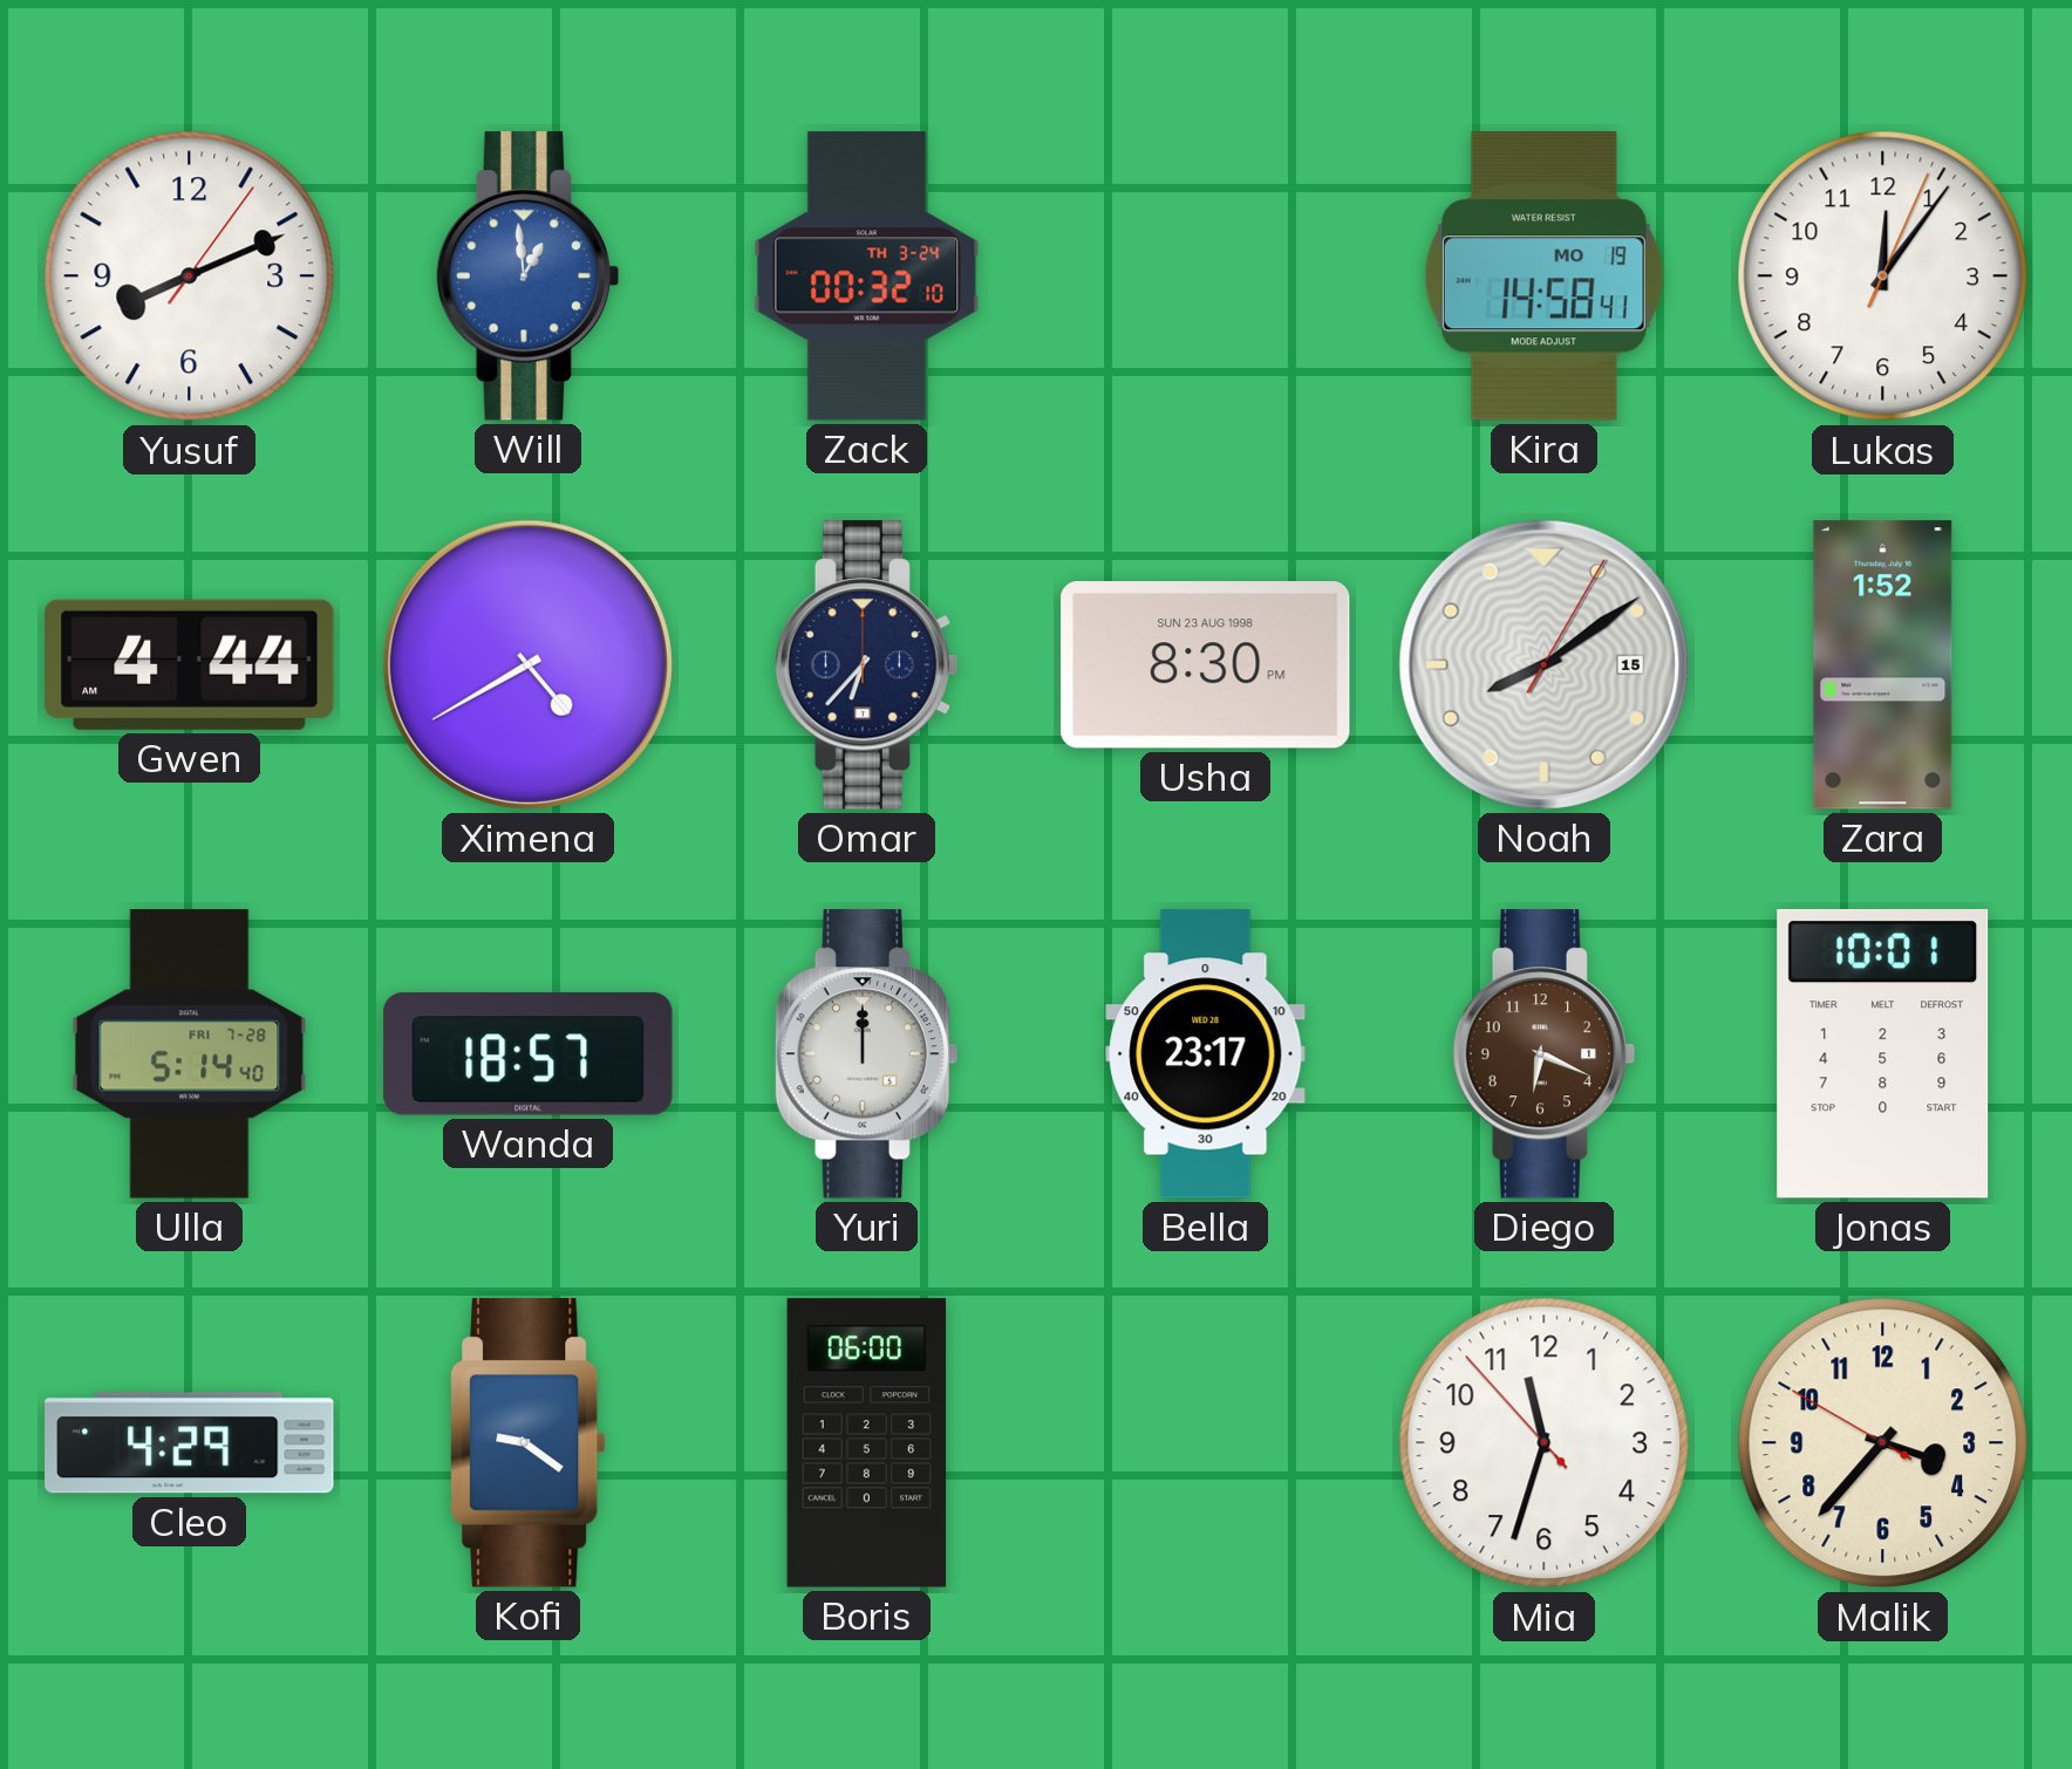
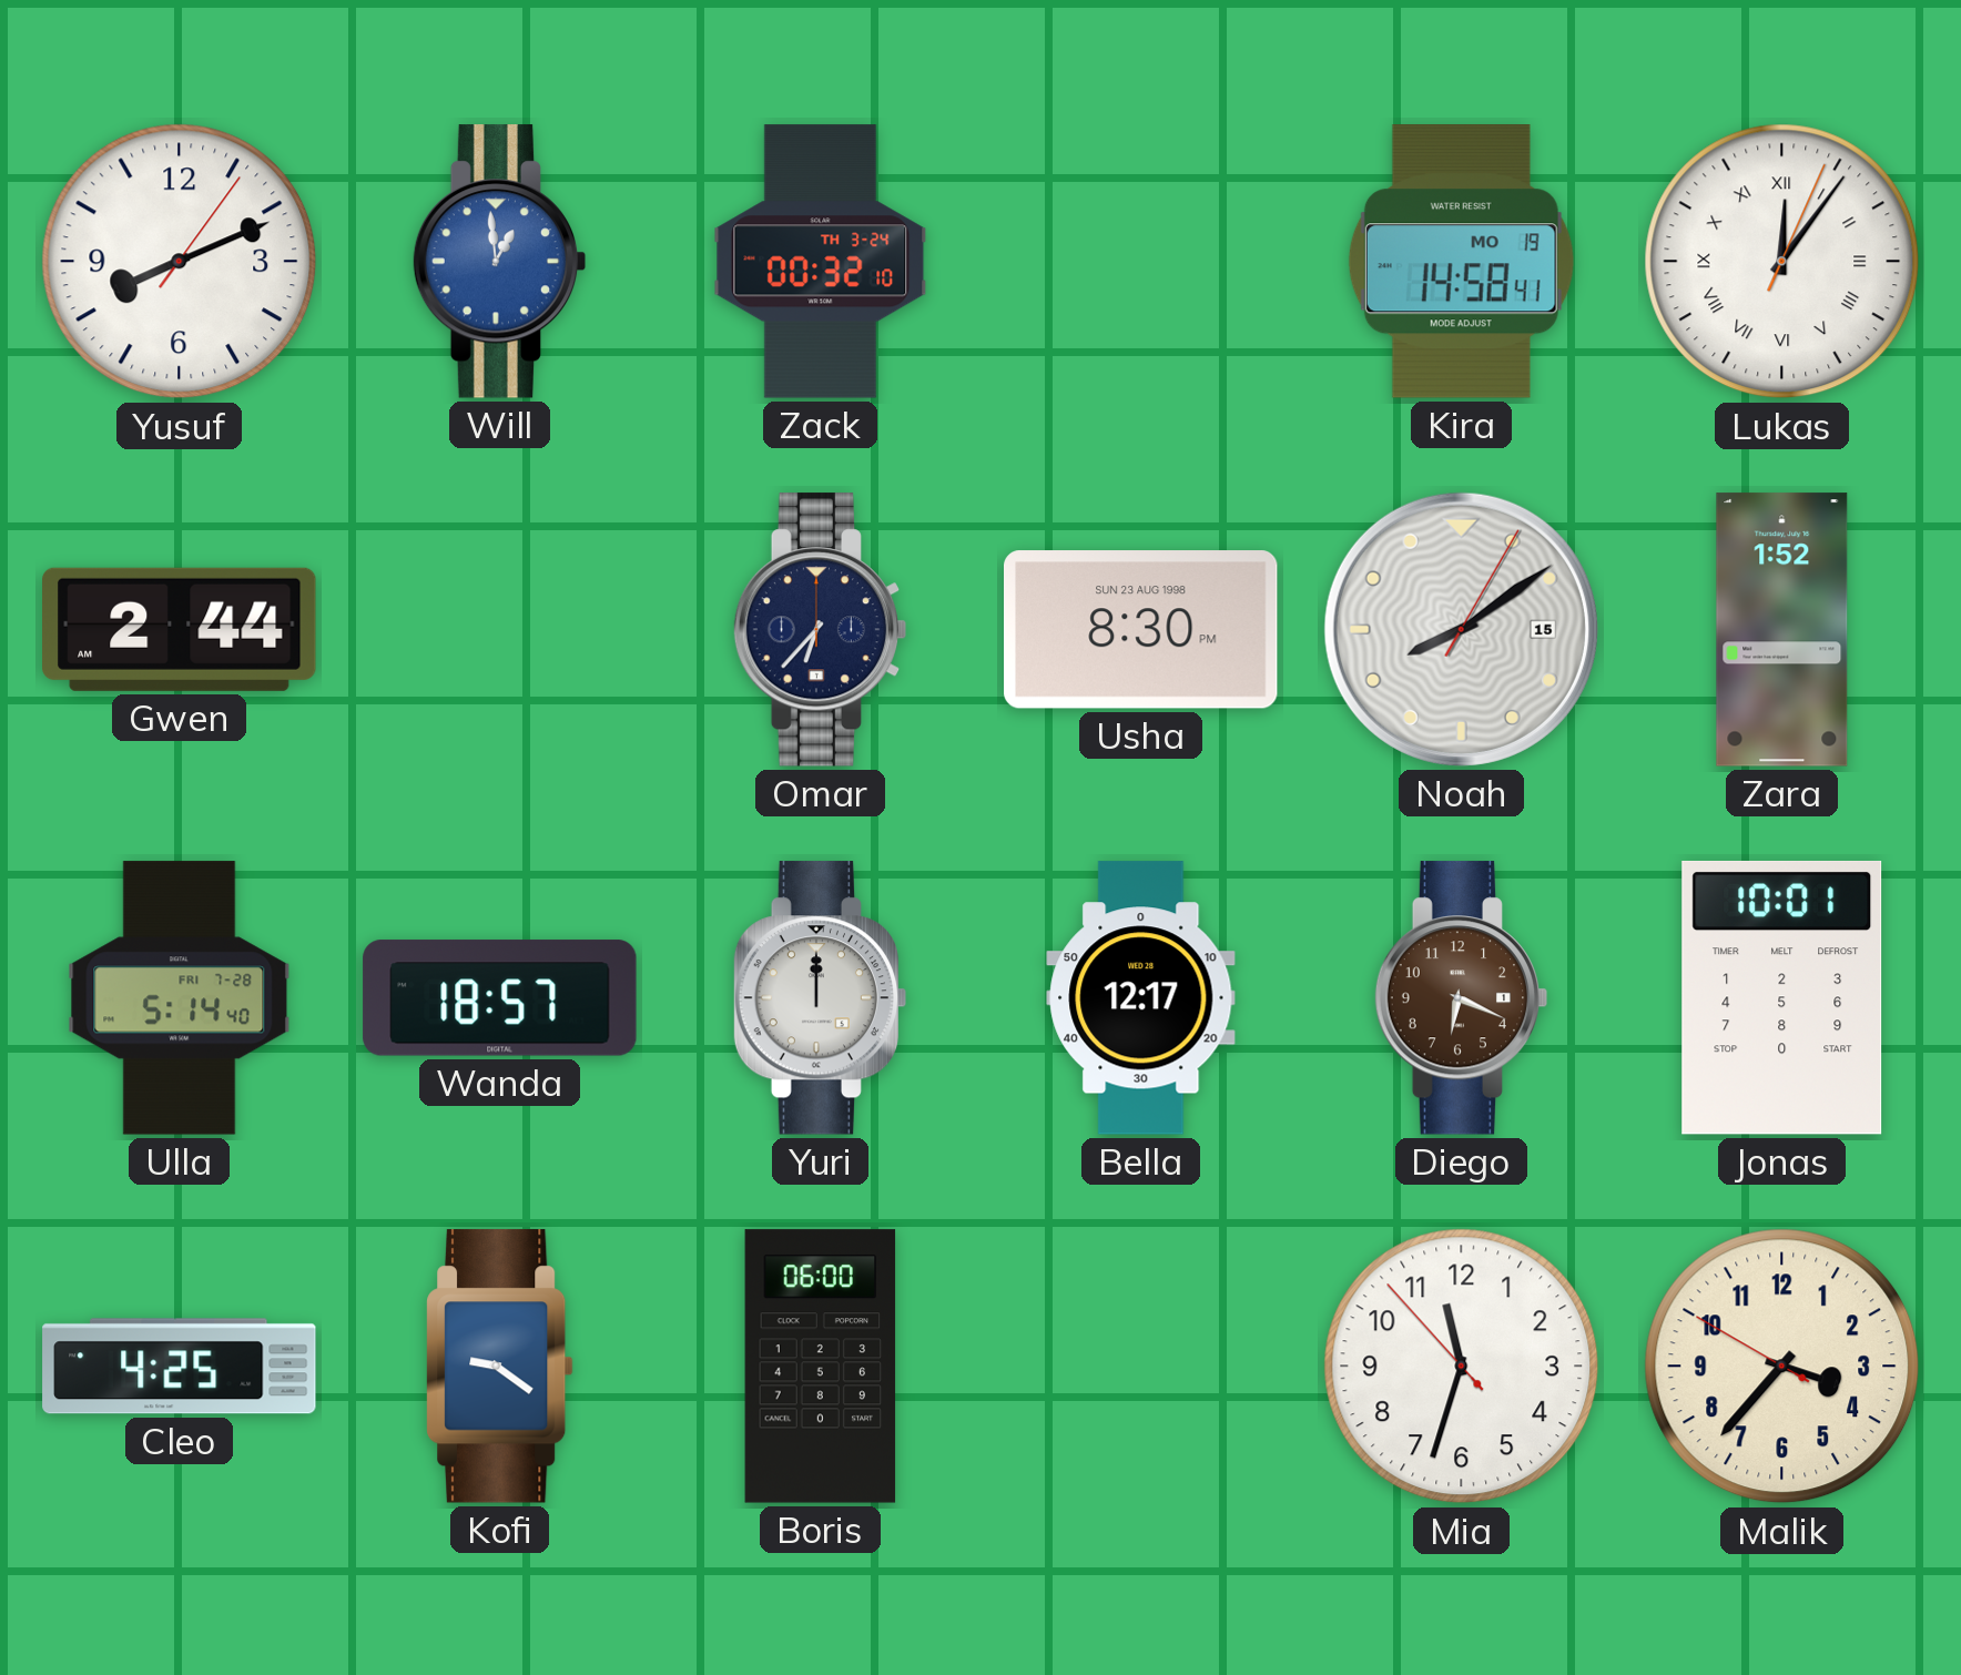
Lukas numerals: Arabic -> Roman
Gwen: 4:44 -> 2:44
Ximena: 4:40 -> none
Bella: 23:17 -> 12:17
Cleo: 4:29 -> 4:25
